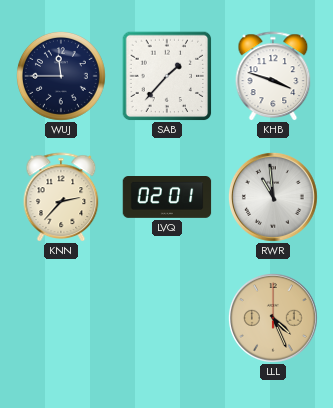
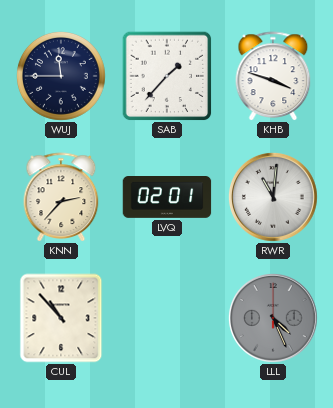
RWR: 10:59 -> 11:01
CUL: none -> 10:53
LLL dial: champagne -> grey
